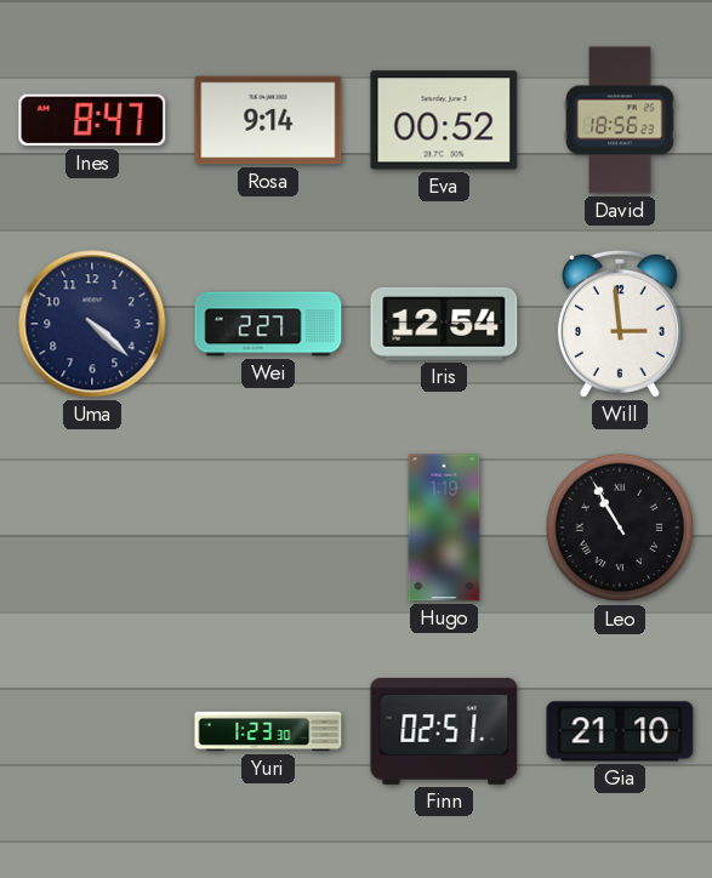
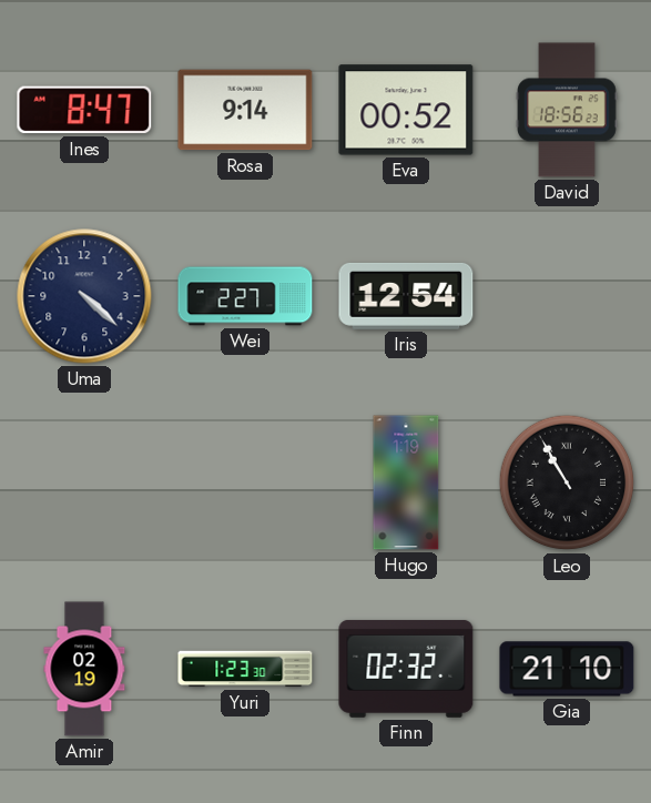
Will: 2:59 -> none
Amir: none -> 02:19
Finn: 02:51 -> 02:32
